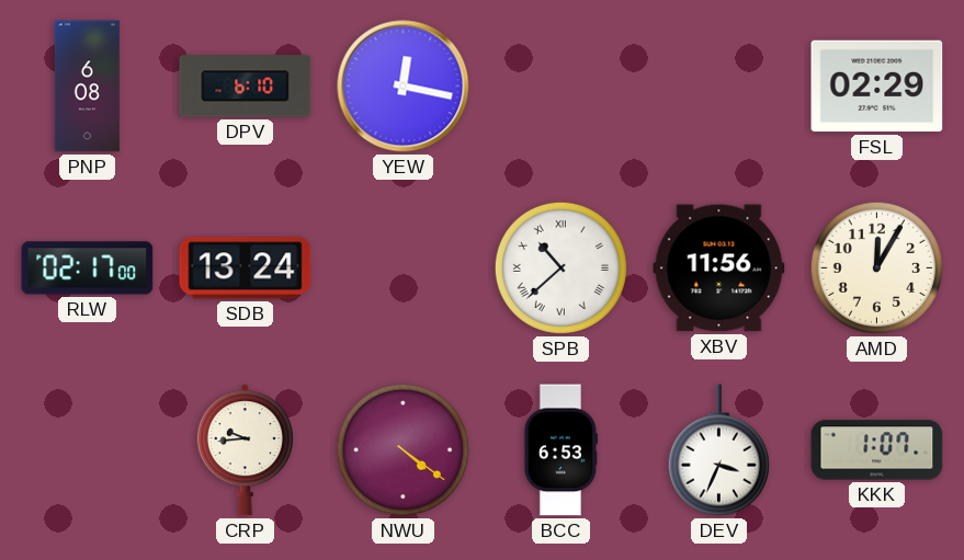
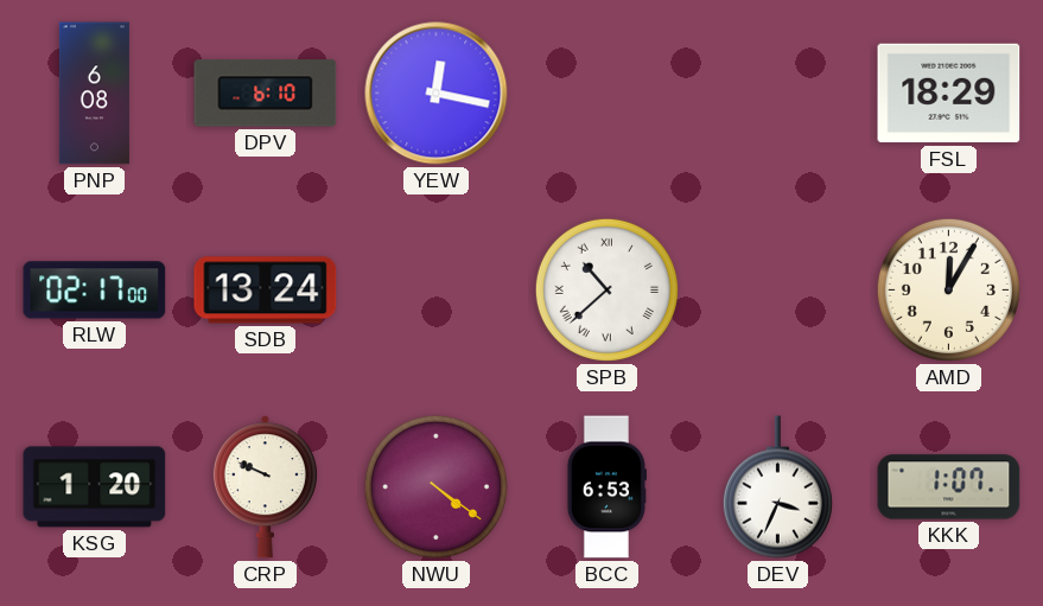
FSL: 02:29 -> 18:29
XBV: 11:56 -> none
KSG: none -> 1:20
CRP: 9:44 -> 9:49
